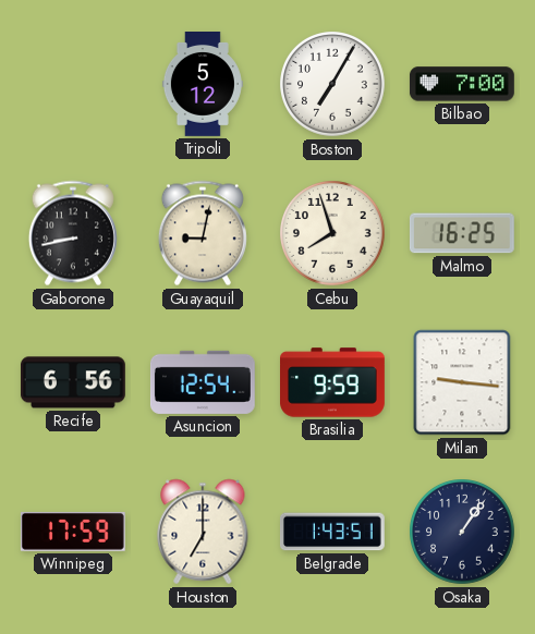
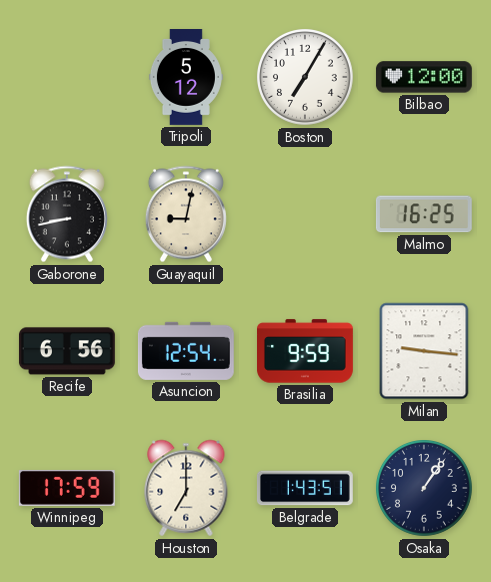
Bilbao: 7:00 -> 12:00
Cebu: 7:57 -> none
